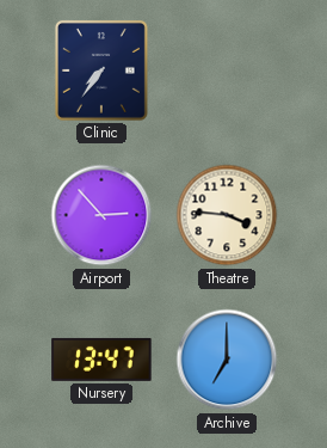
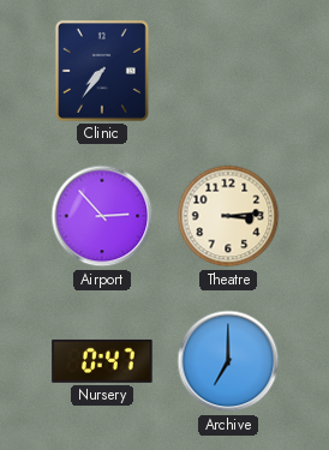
Theatre: 3:46 -> 3:14
Nursery: 13:47 -> 0:47
